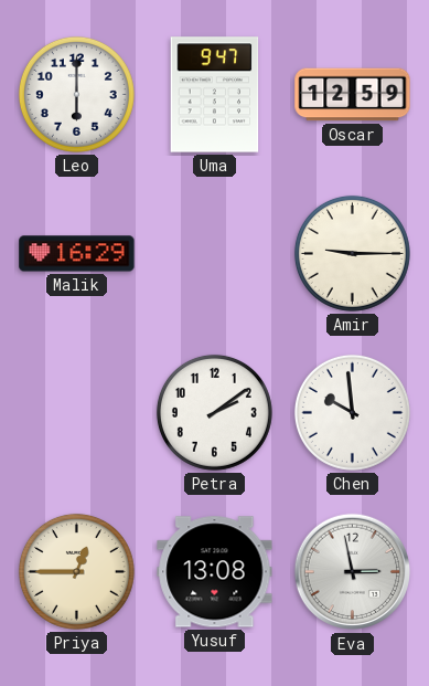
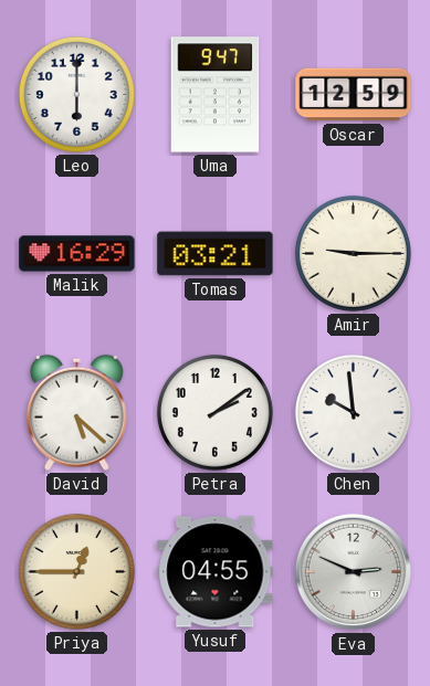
Tomas: none -> 03:21
David: none -> 5:22
Yusuf: 13:08 -> 04:55
Eva: 2:58 -> 2:49
